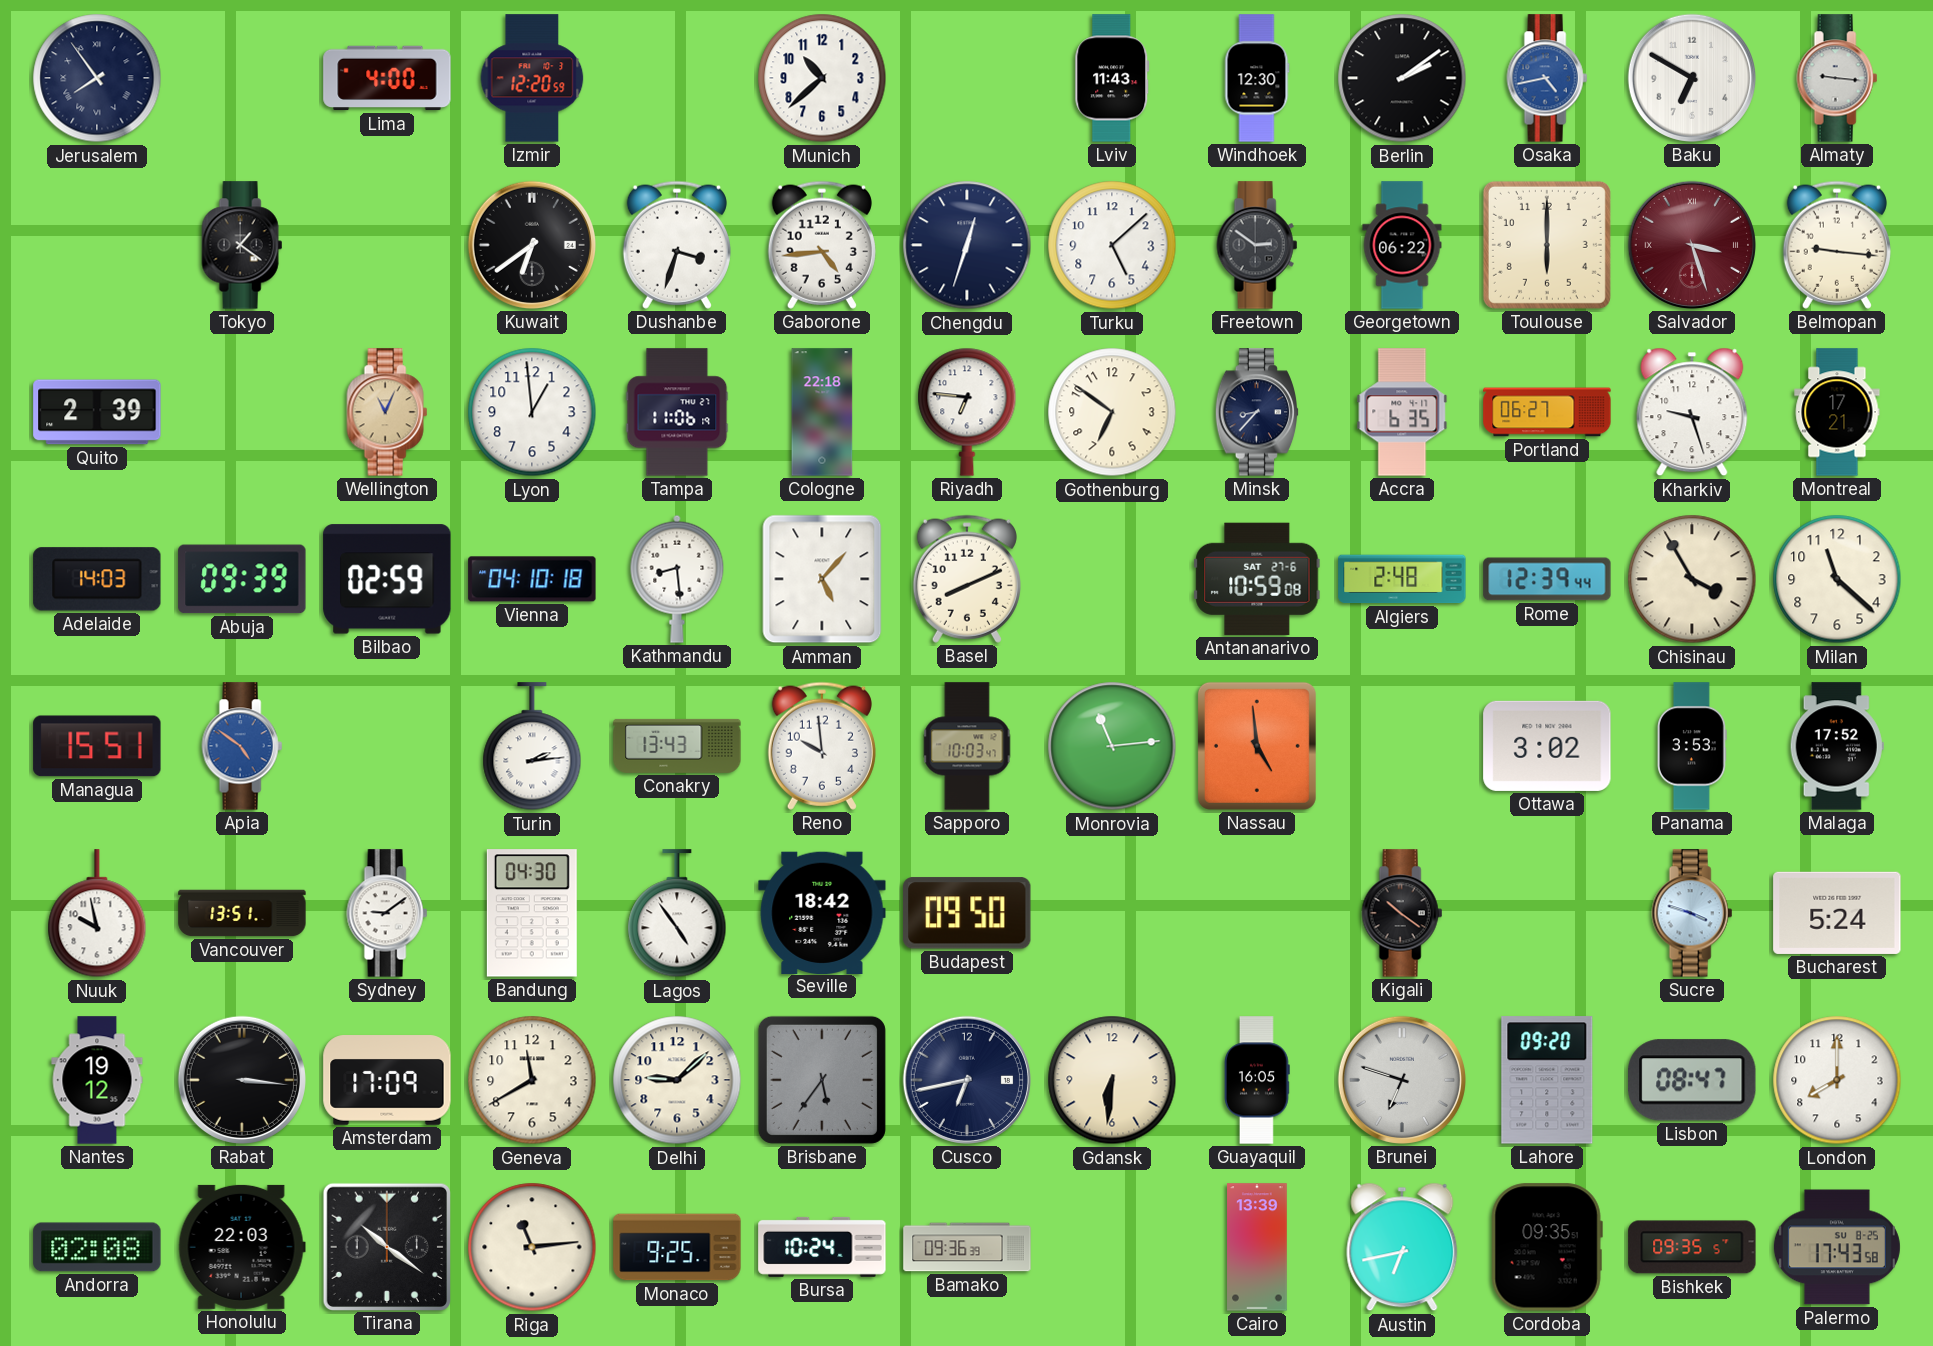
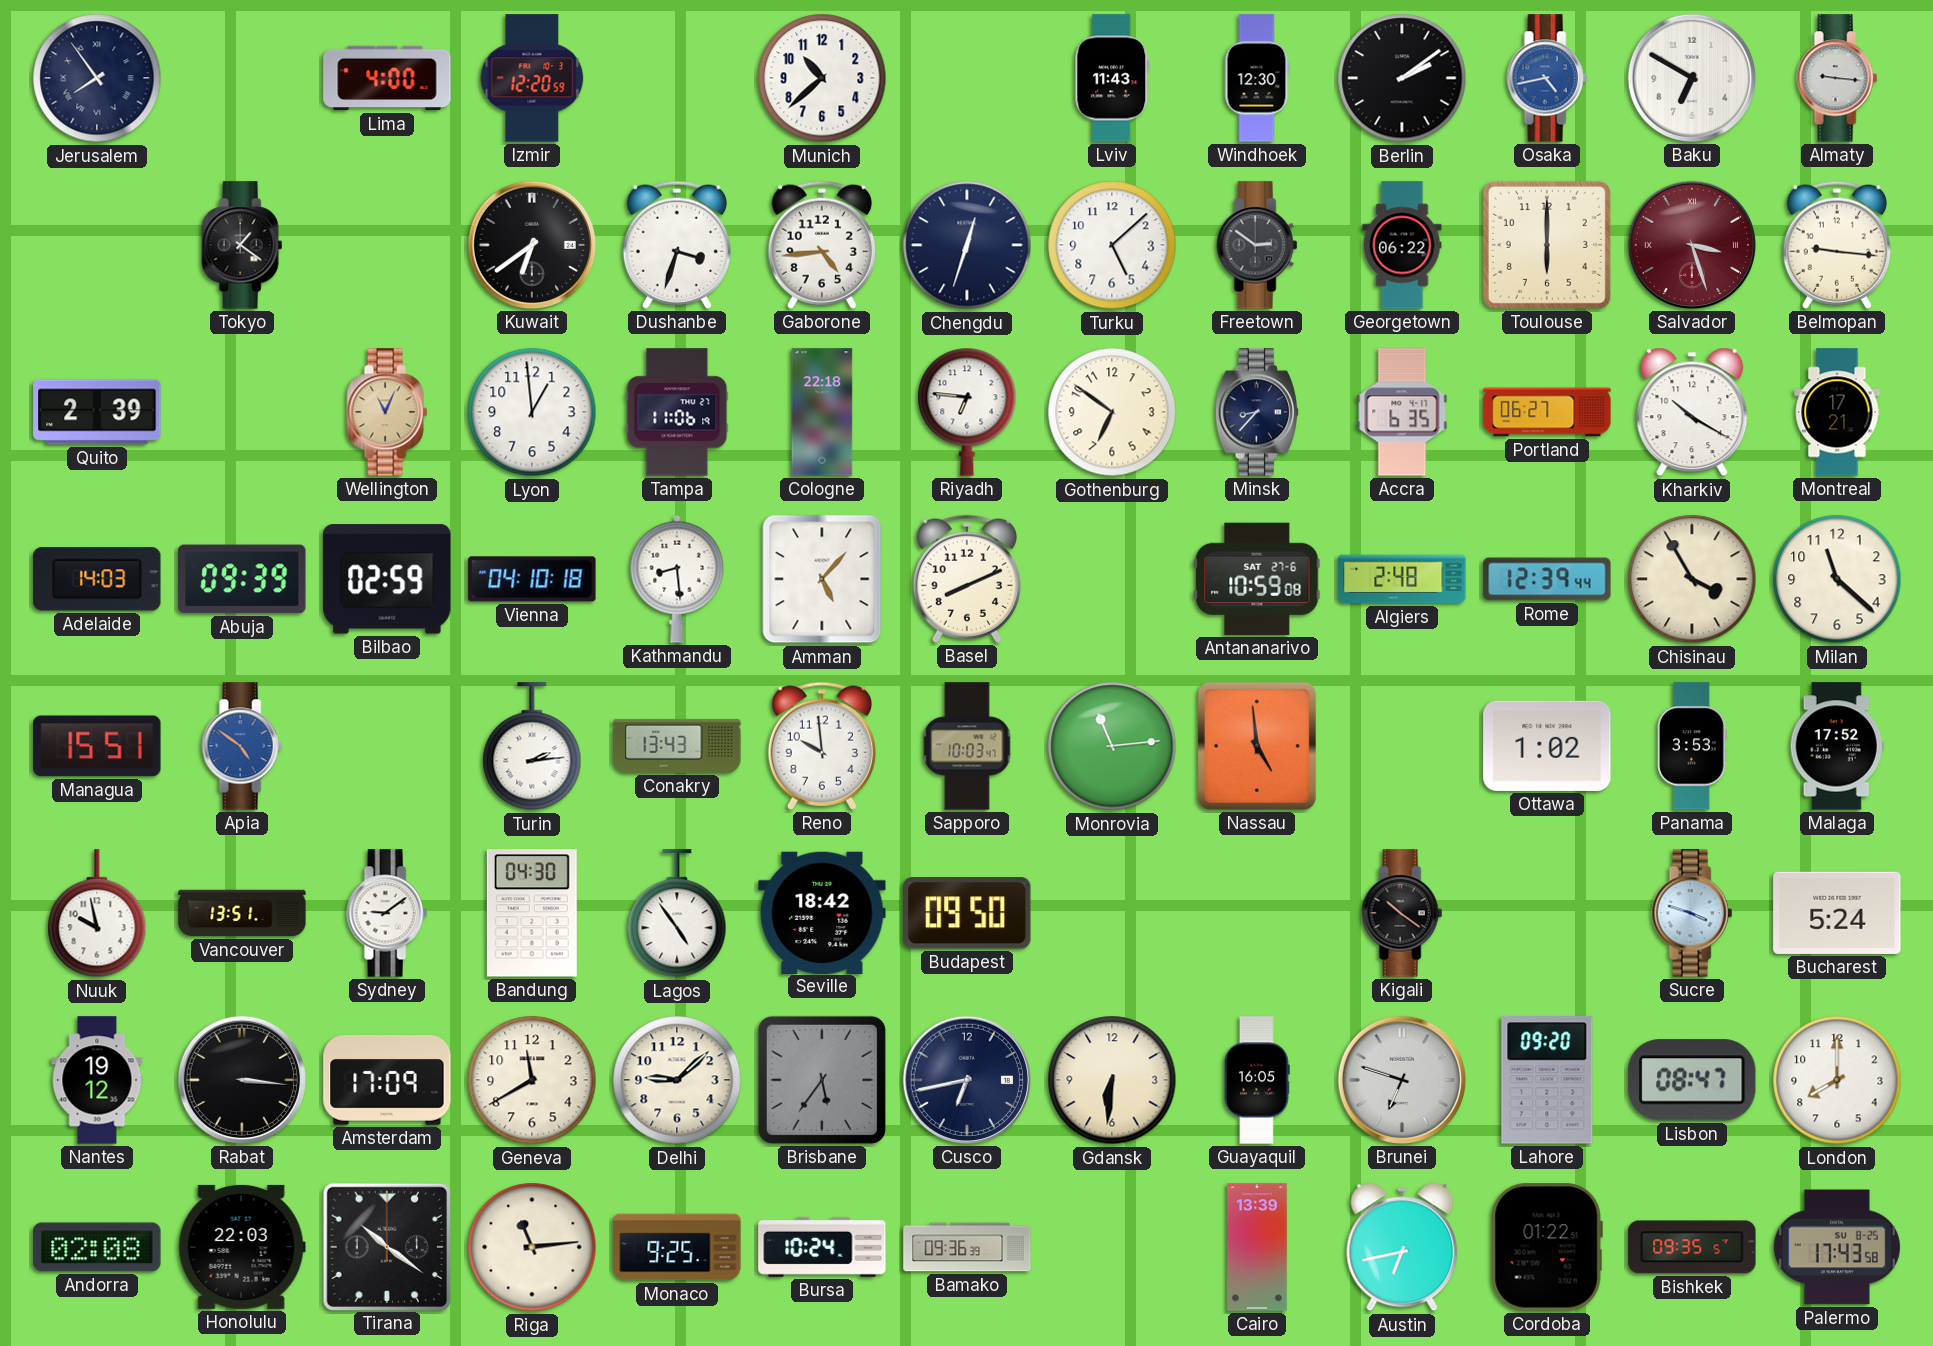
Kharkiv: 9:27 -> 10:20
Ottawa: 3:02 -> 1:02
Cordoba: 09:35 -> 01:22
